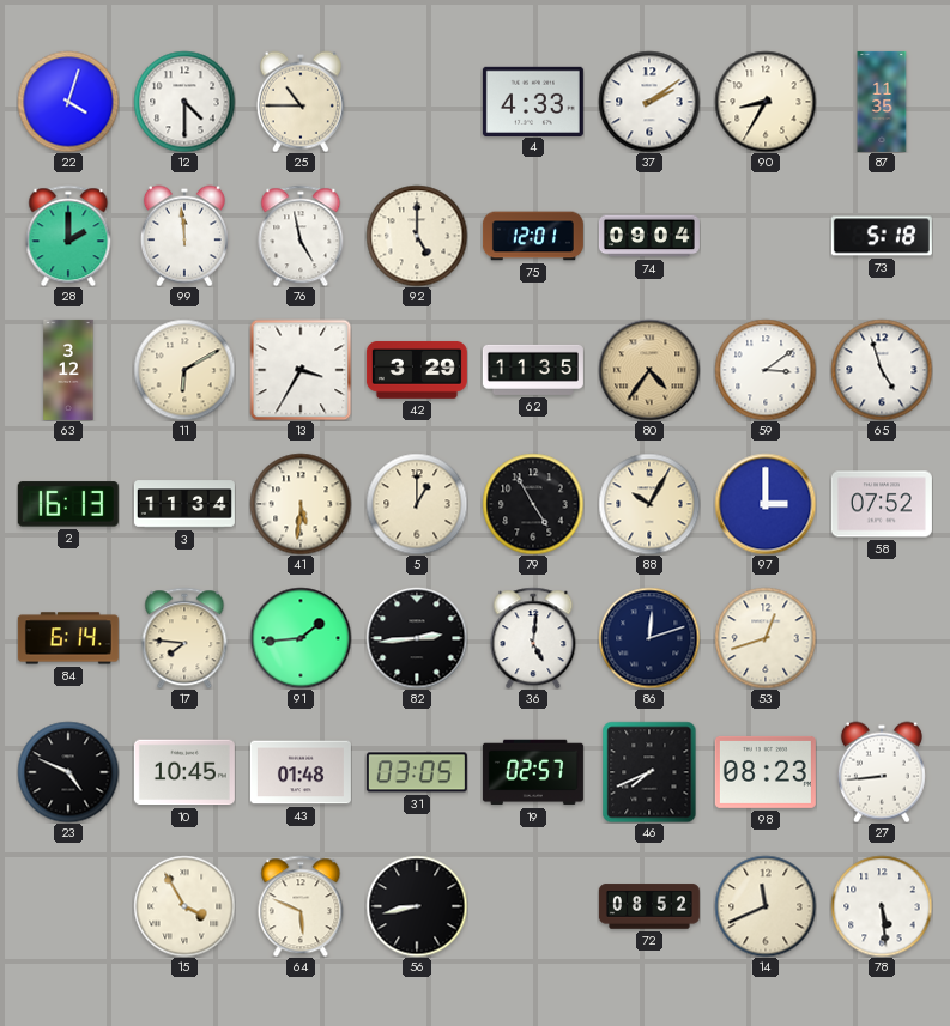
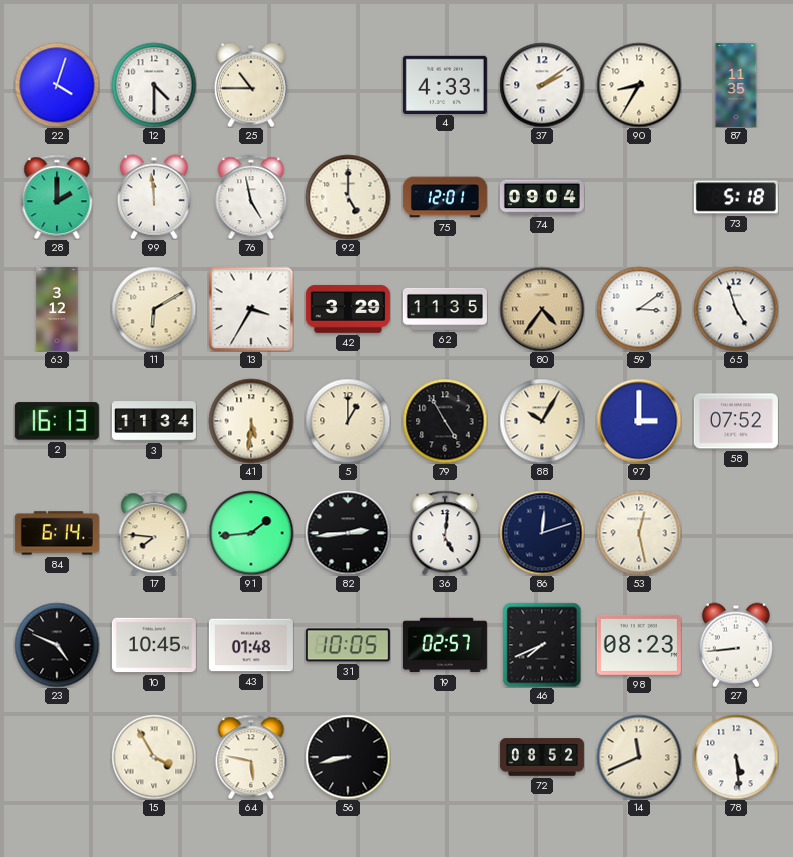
53: 12:42 -> 12:28
31: 03:05 -> 10:05
64: 5:49 -> 5:47
